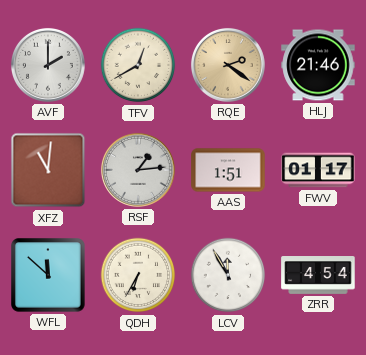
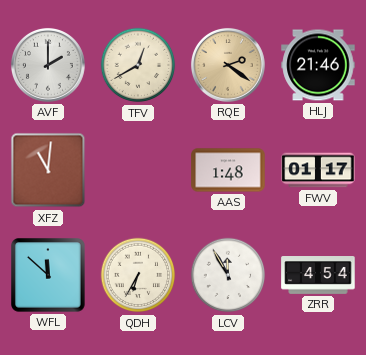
RSF: 1:14 -> none
AAS: 1:51 -> 1:48
